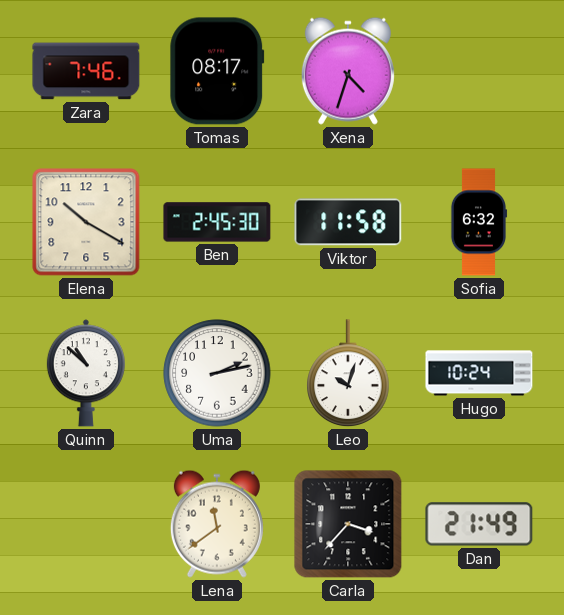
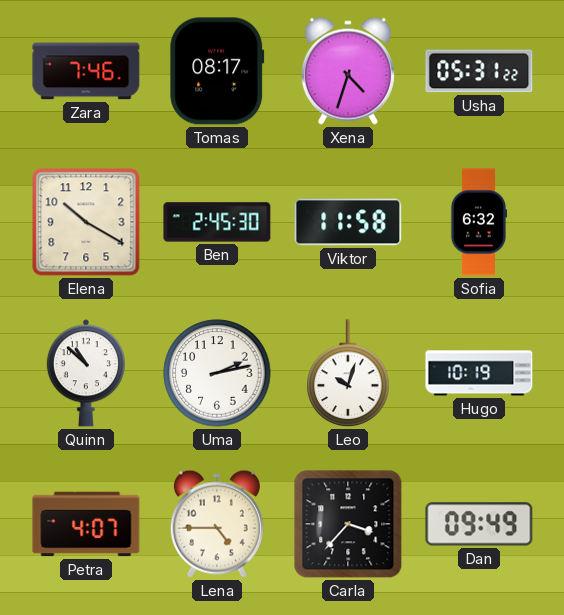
Usha: none -> 05:31
Hugo: 10:24 -> 10:19
Petra: none -> 4:07
Lena: 11:39 -> 4:45
Dan: 21:49 -> 09:49
